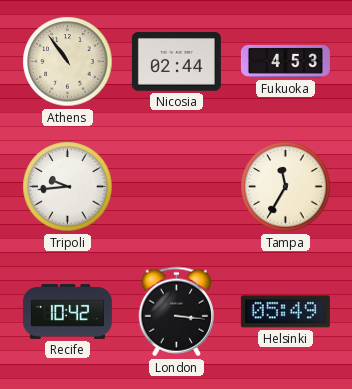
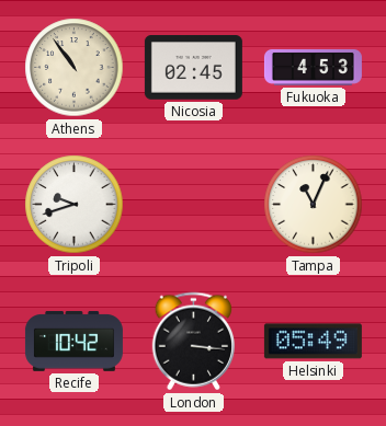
Nicosia: 02:44 -> 02:45
Tripoli: 9:44 -> 9:42
Tampa: 11:35 -> 11:04
